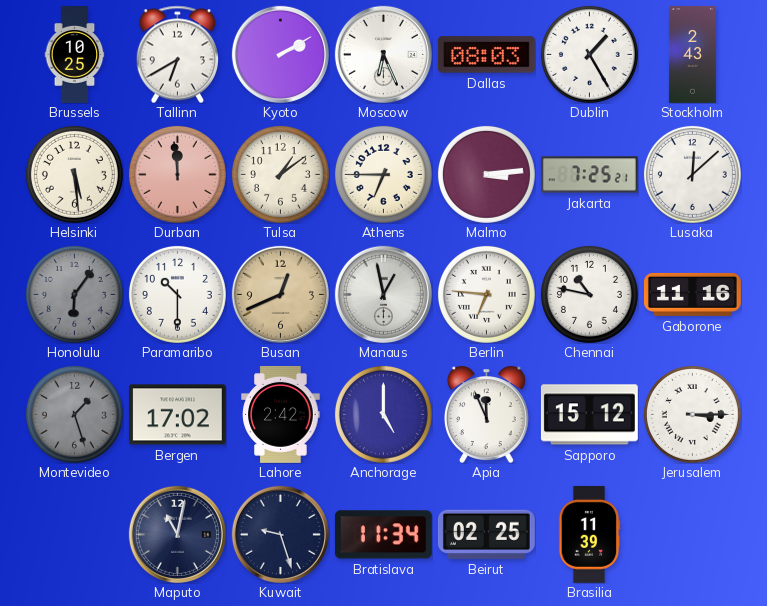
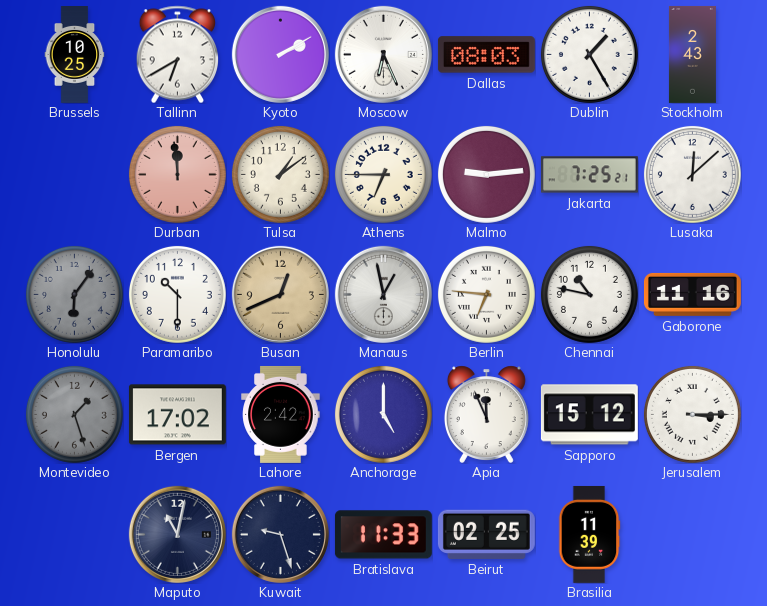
Helsinki: 5:29 -> none
Malmo: 3:14 -> 9:14
Bratislava: 11:34 -> 11:33
